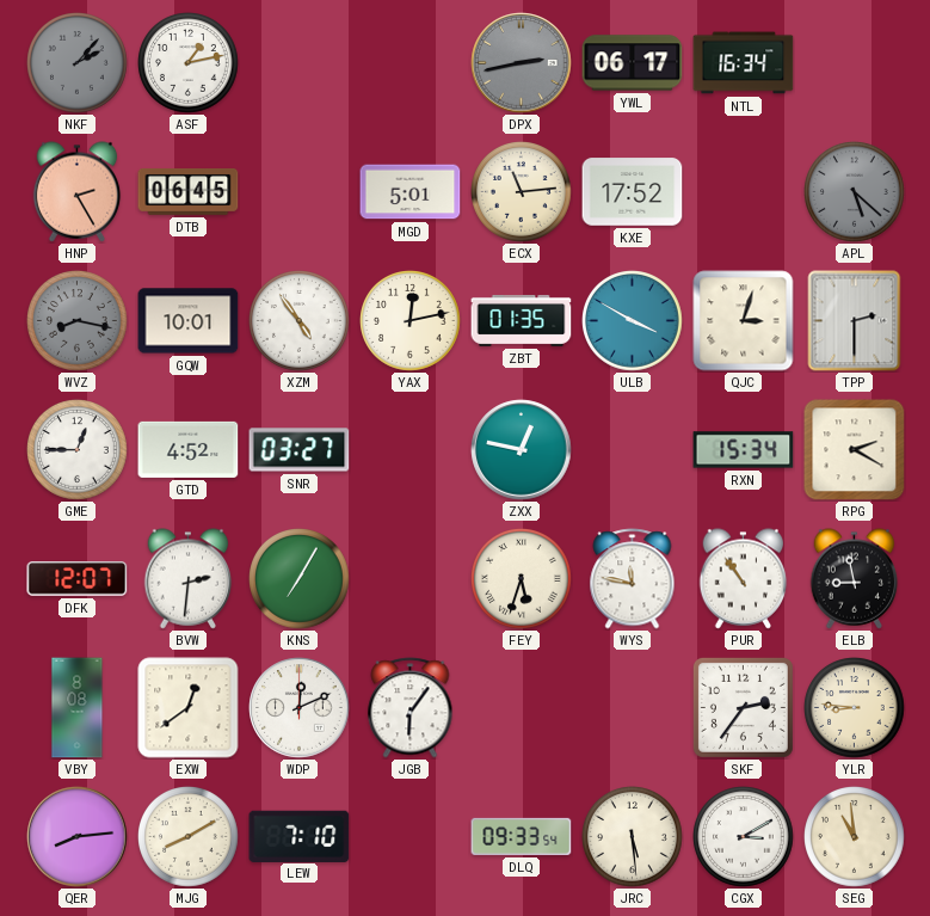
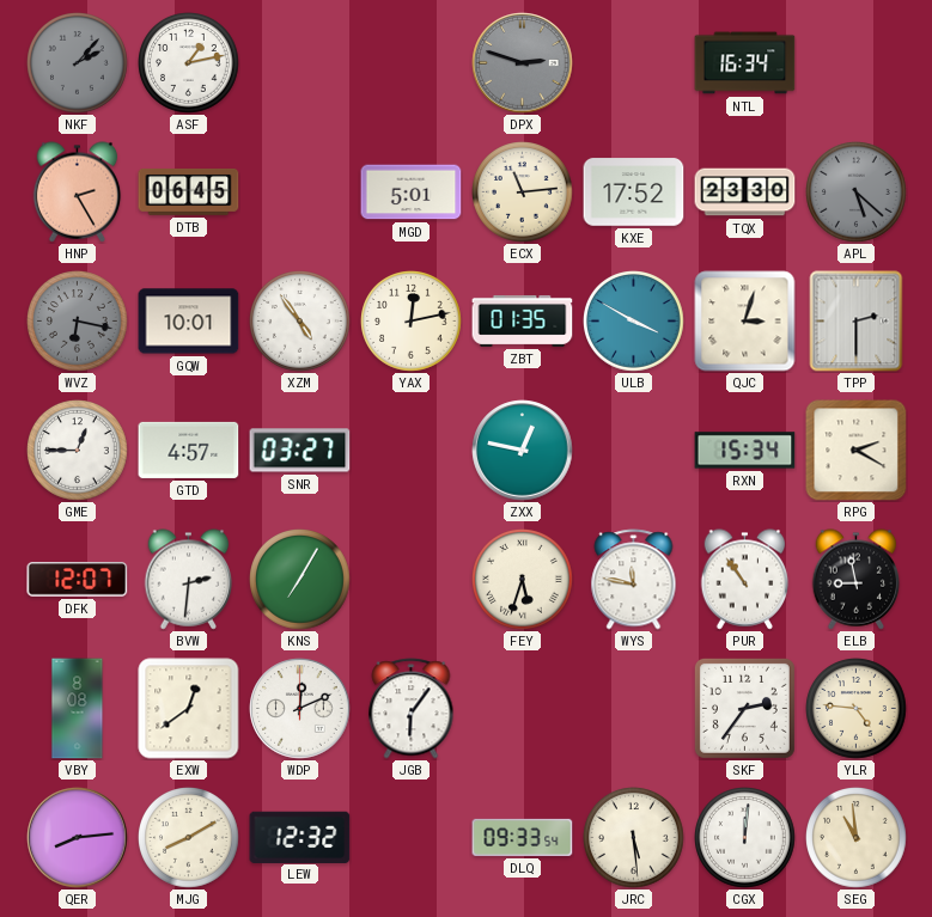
DPX: 2:43 -> 2:48
YWL: 06:17 -> none
TQX: none -> 23:30
WVZ: 8:17 -> 6:17
GTD: 4:52 -> 4:57
YLR: 8:46 -> 4:46
LEW: 7:10 -> 12:32
CGX: 3:10 -> 12:01
